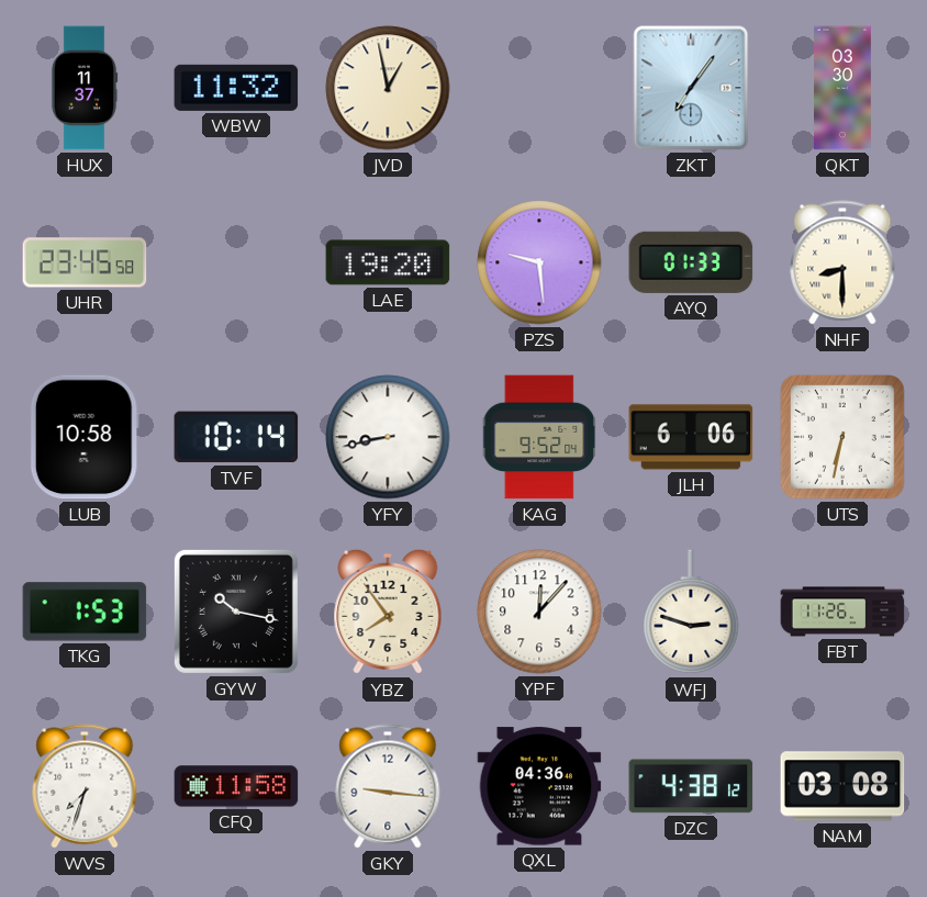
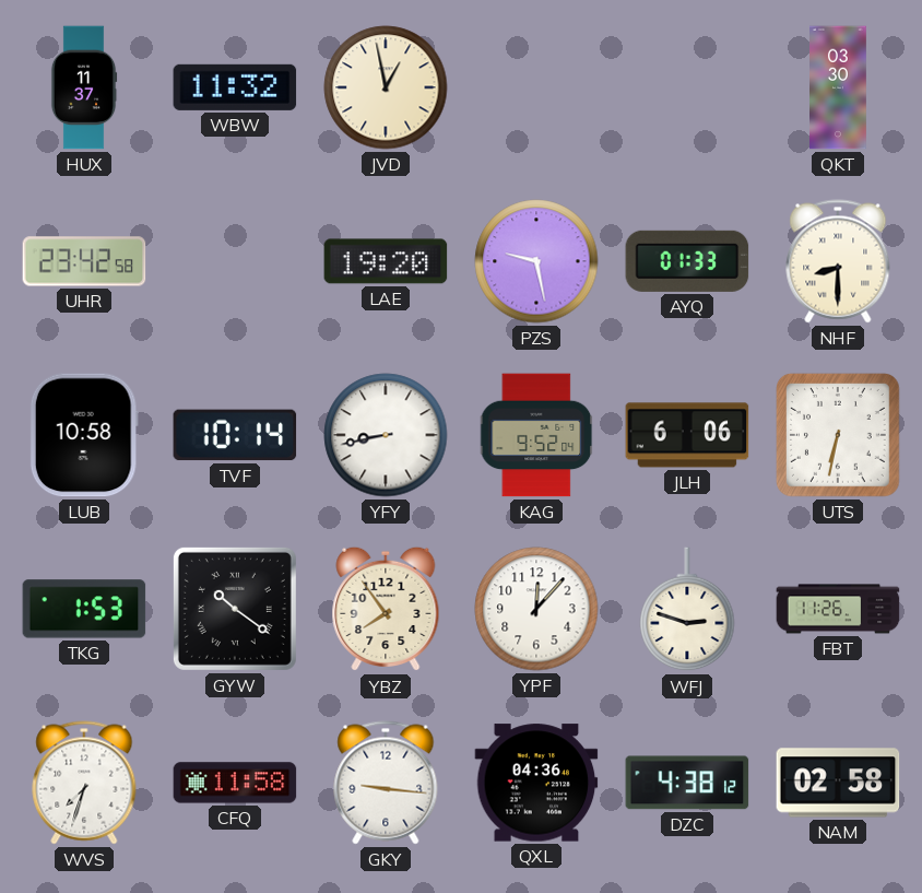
ZKT: 7:06 -> none
UHR: 23:45 -> 23:42
PZS: 9:29 -> 9:28
GYW: 10:17 -> 10:21
NAM: 03:08 -> 02:58
